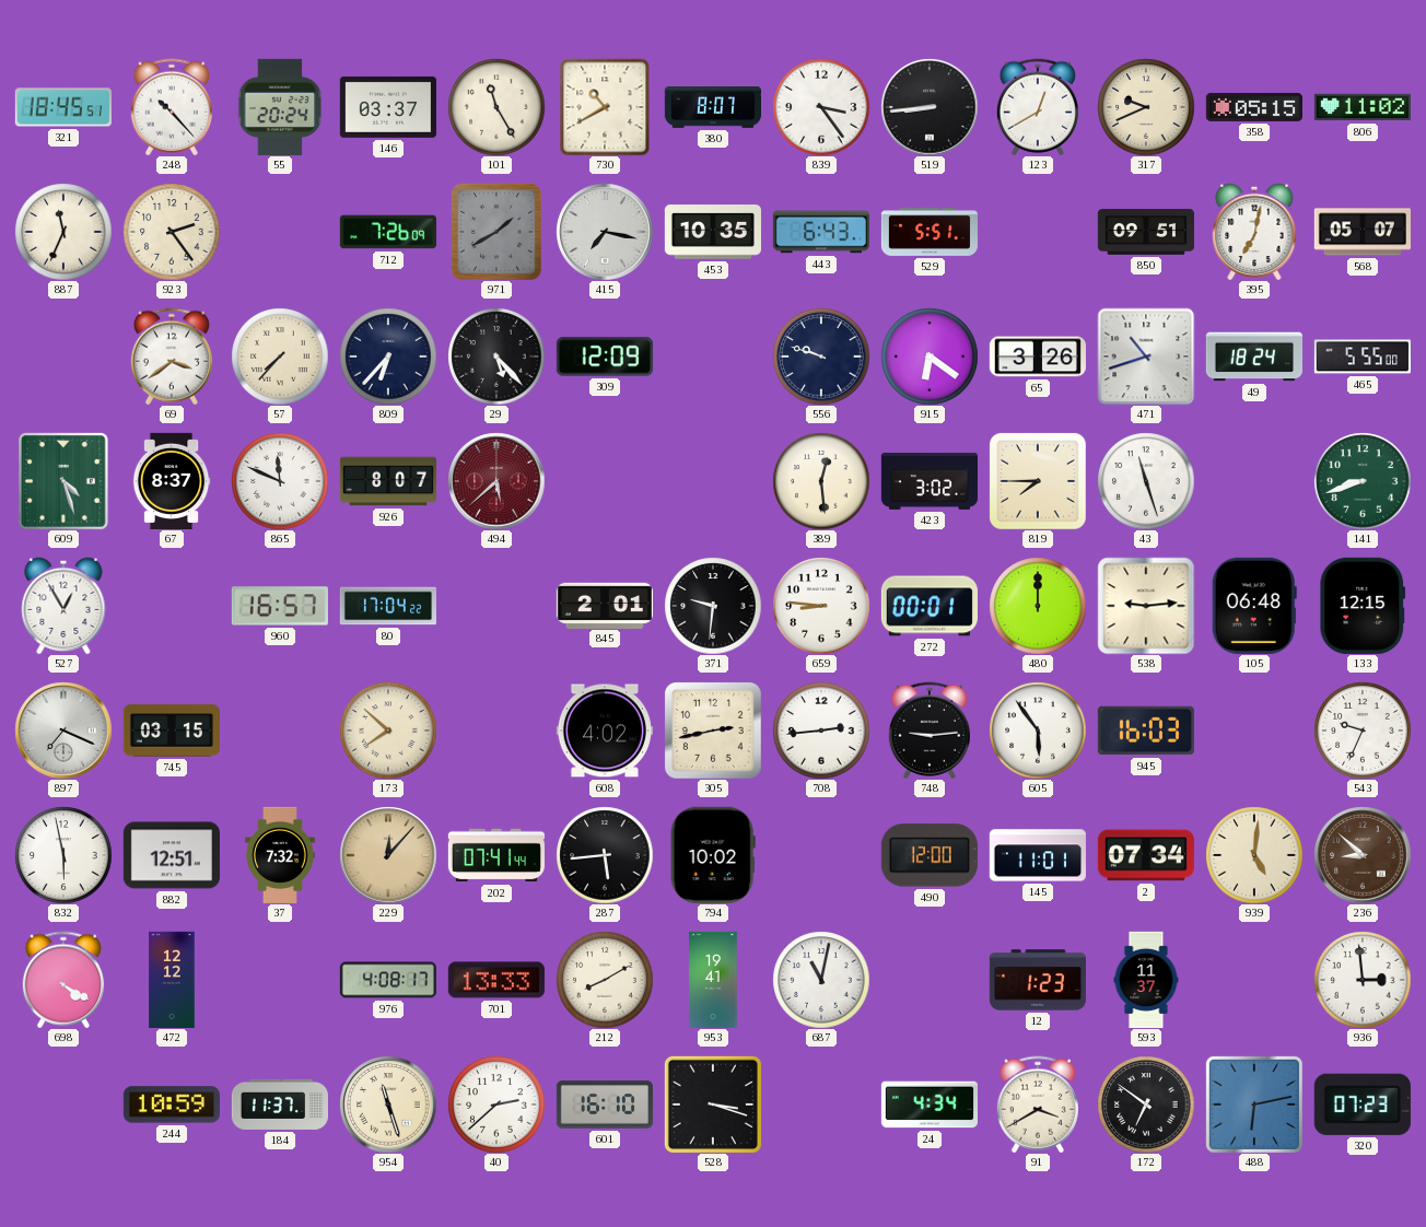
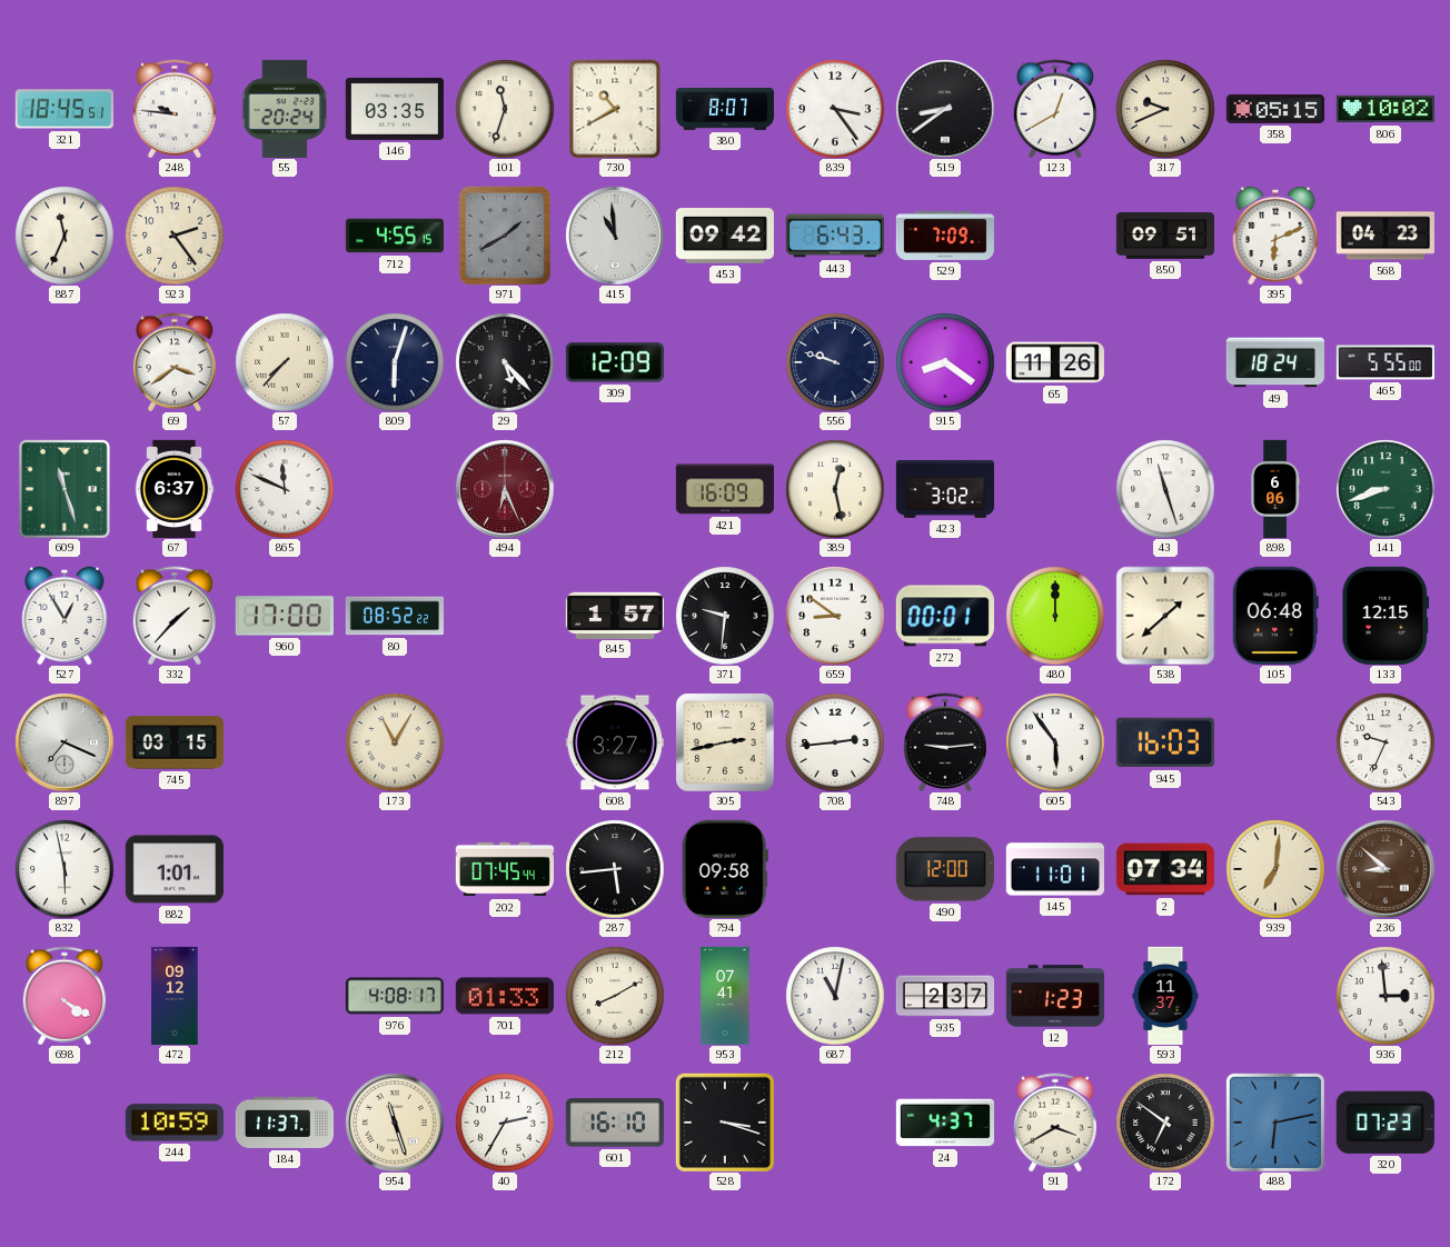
248: 10:23 -> 9:46
146: 03:37 -> 03:35
101: 11:25 -> 11:33
519: 8:44 -> 8:39
806: 11:02 -> 10:02
712: 7:26 -> 4:55
415: 7:17 -> 10:59
453: 10:35 -> 09:42
529: 5:51 -> 7:09
395: 7:02 -> 6:11
568: 05:07 -> 04:23
809: 6:37 -> 6:03
915: 6:21 -> 8:21
65: 3:26 -> 11:26
471: 10:42 -> none
609: 4:27 -> 11:27
67: 8:37 -> 6:37
926: 8:07 -> none
494: 5:38 -> 6:26
421: none -> 16:09
389: 12:29 -> 12:28
819: 7:45 -> none
898: none -> 6:06
332: none -> 1:37
960: 16:57 -> 17:00
80: 17:04 -> 08:52
845: 2:01 -> 1:57
659: 8:46 -> 8:51
538: 9:14 -> 1:38
173: 7:52 -> 11:05
608: 4:02 -> 3:27
882: 12:51 -> 1:01
37: 7:32 -> none
229: 12:07 -> none
202: 07:41 -> 07:45
794: 10:02 -> 09:58
939: 5:01 -> 7:01
472: 12:12 -> 09:12
701: 13:33 -> 01:33
953: 19:41 -> 07:41
935: none -> 2:37
40: 2:38 -> 2:35
24: 4:34 -> 4:37
